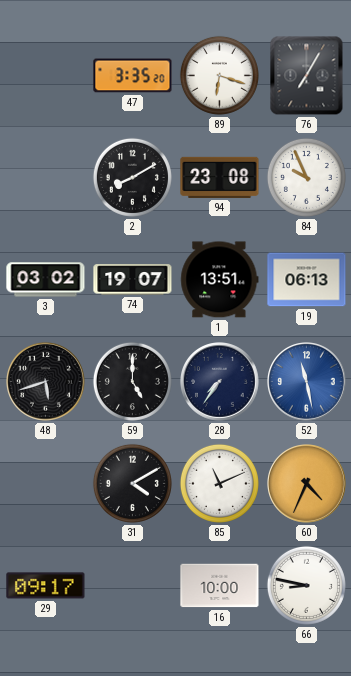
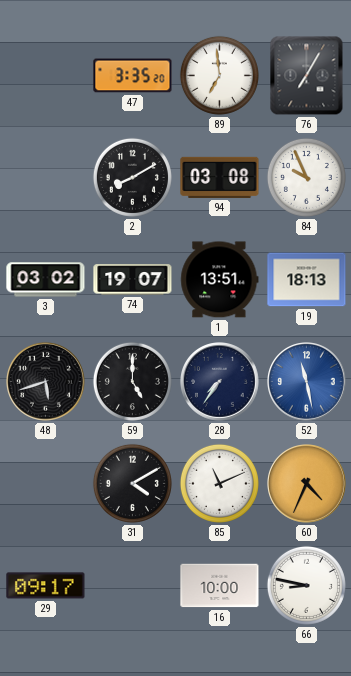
89: 6:18 -> 6:59
94: 23:08 -> 03:08
19: 06:13 -> 18:13
